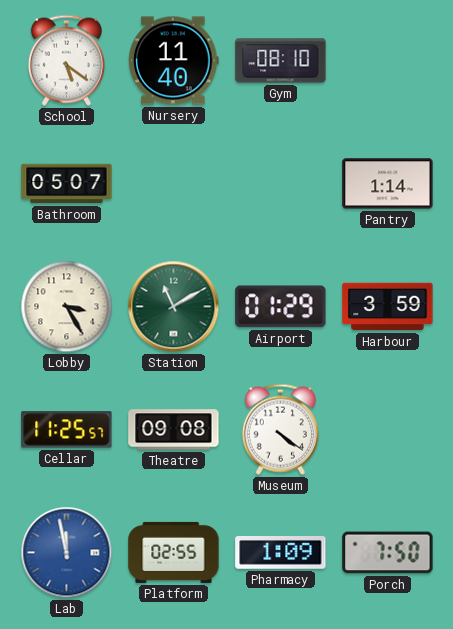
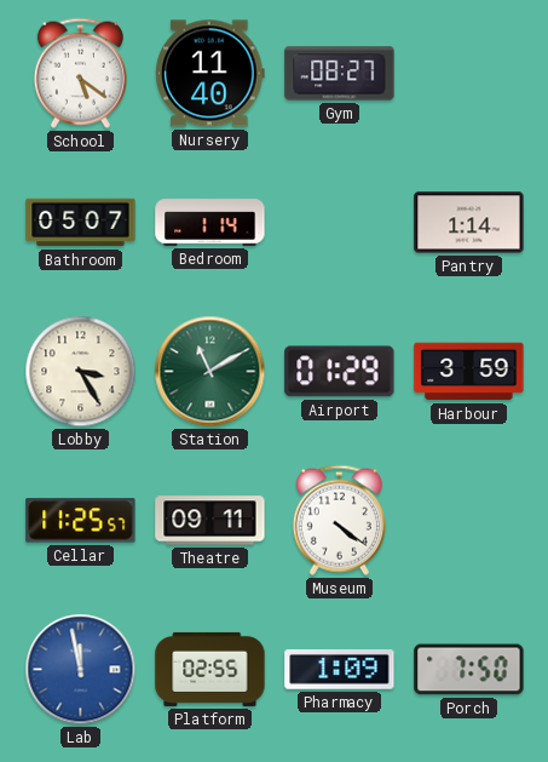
Gym: 08:10 -> 08:27
Bedroom: none -> 1:14
Theatre: 09:08 -> 09:11
